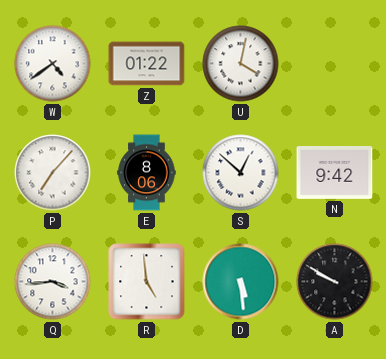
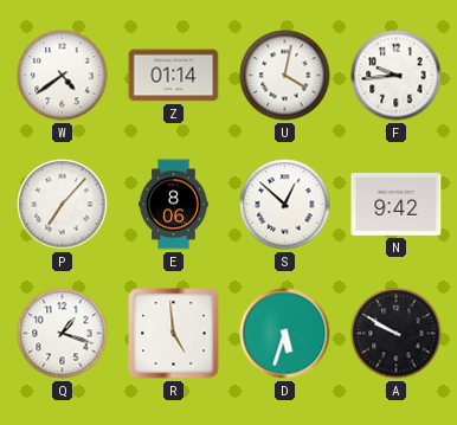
Z: 01:22 -> 01:14
F: none -> 9:44
Q: 3:44 -> 1:18
D: 5:29 -> 5:33
